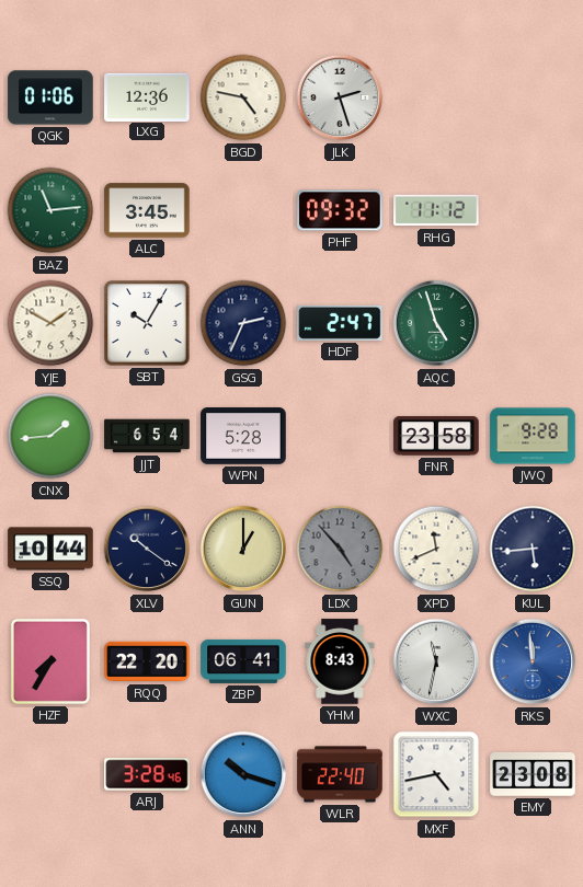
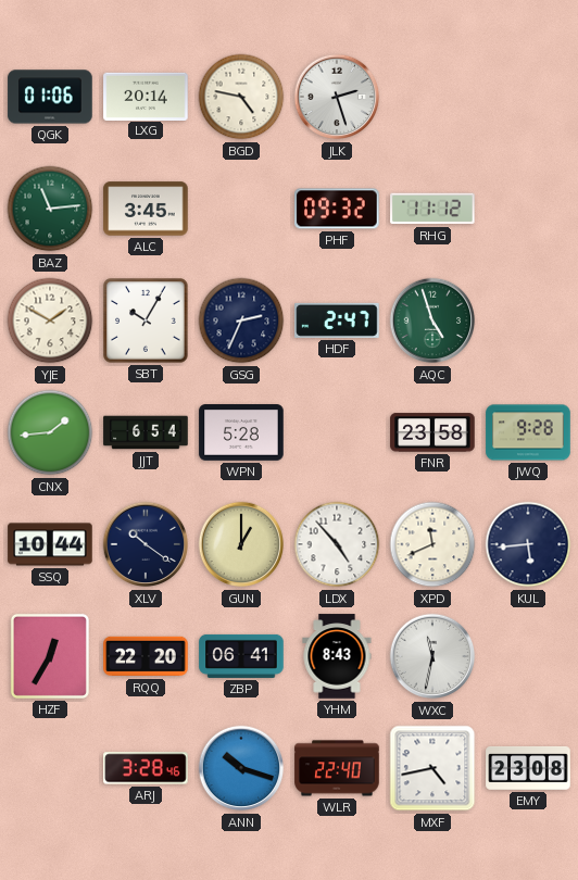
LXG: 12:36 -> 20:14
LDX dial: grey -> white
HZF: 7:35 -> 12:35
RKS: 11:59 -> none
